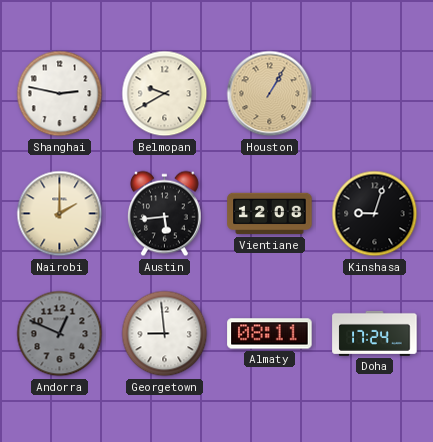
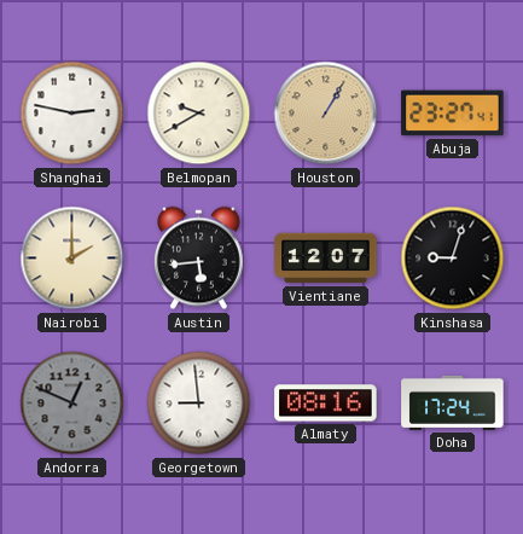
Abuja: none -> 23:27
Vientiane: 12:08 -> 12:07
Almaty: 08:11 -> 08:16
